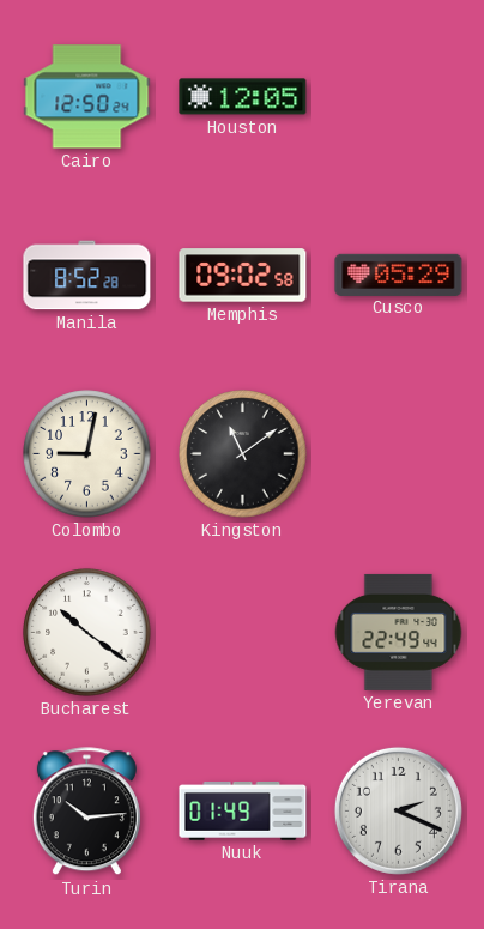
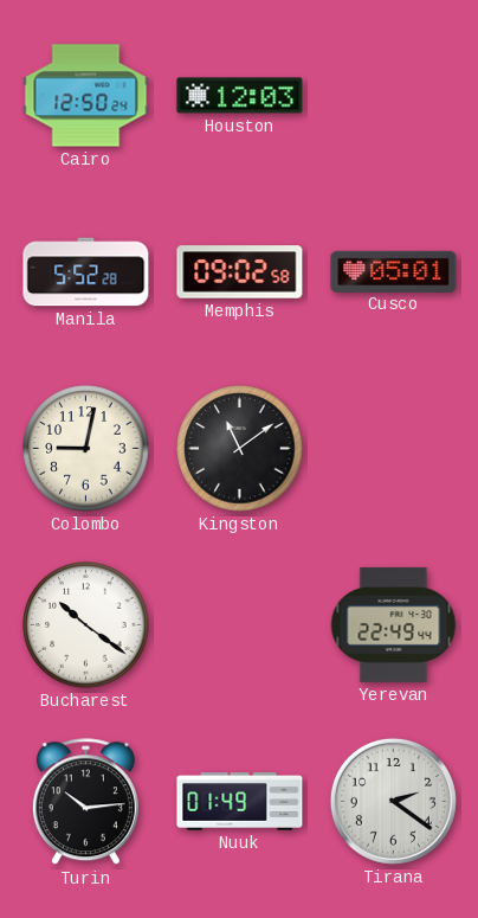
Houston: 12:05 -> 12:03
Manila: 8:52 -> 5:52
Cusco: 05:29 -> 05:01
Tirana: 2:19 -> 2:21
